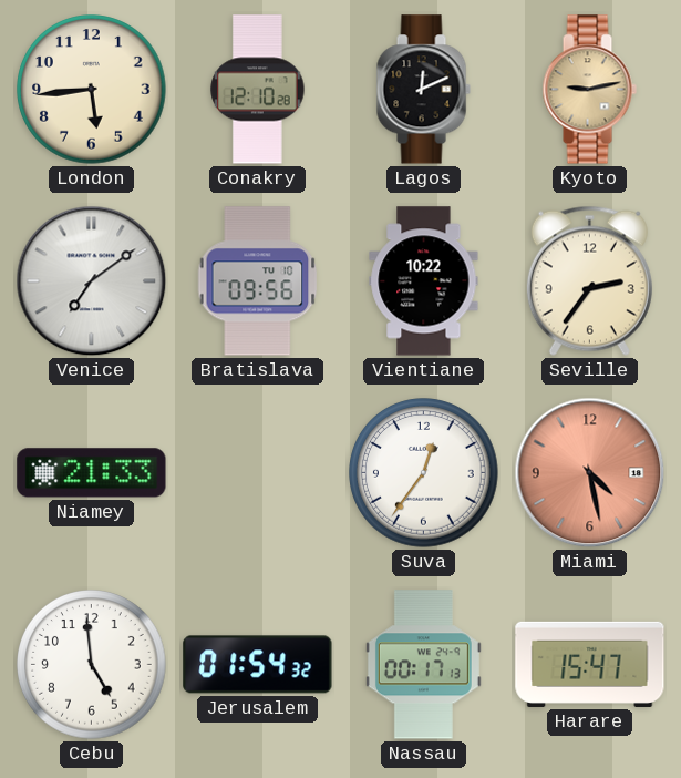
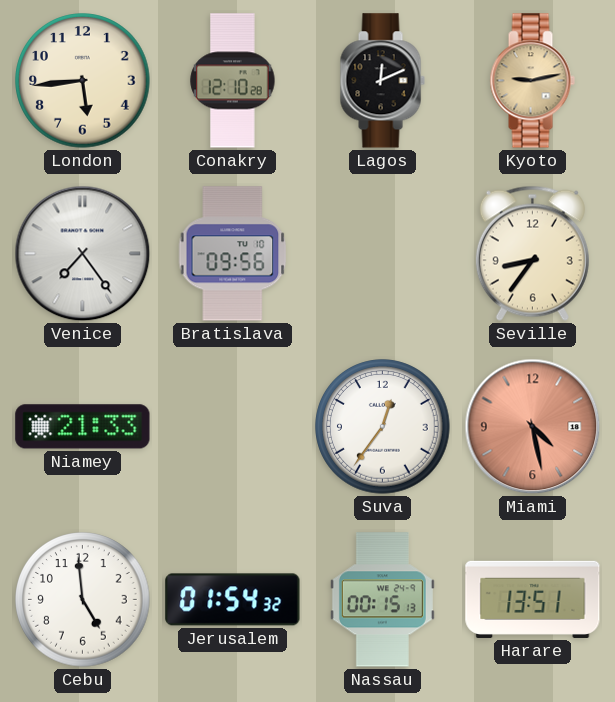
Venice: 7:09 -> 7:24
Vientiane: 10:22 -> none
Seville: 2:36 -> 8:36
Nassau: 00:17 -> 00:15
Harare: 15:47 -> 13:51
